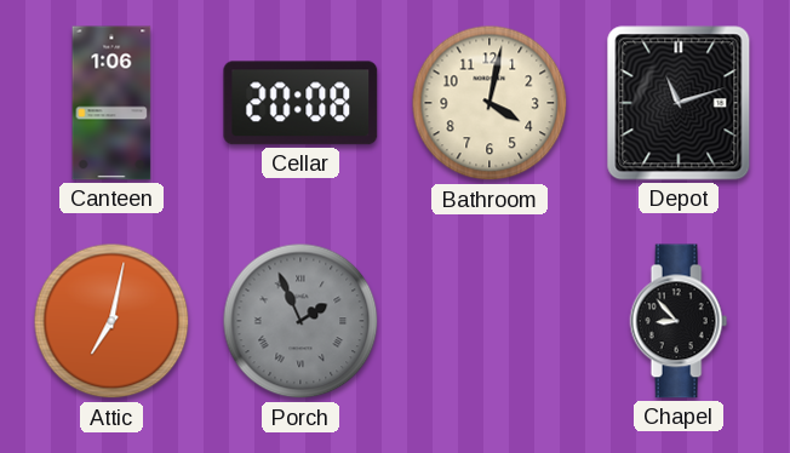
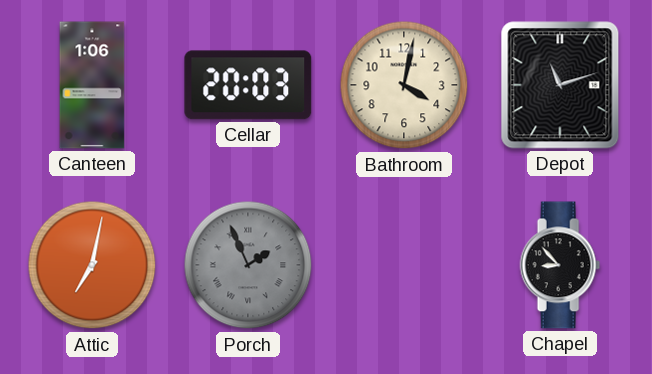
Cellar: 20:08 -> 20:03
